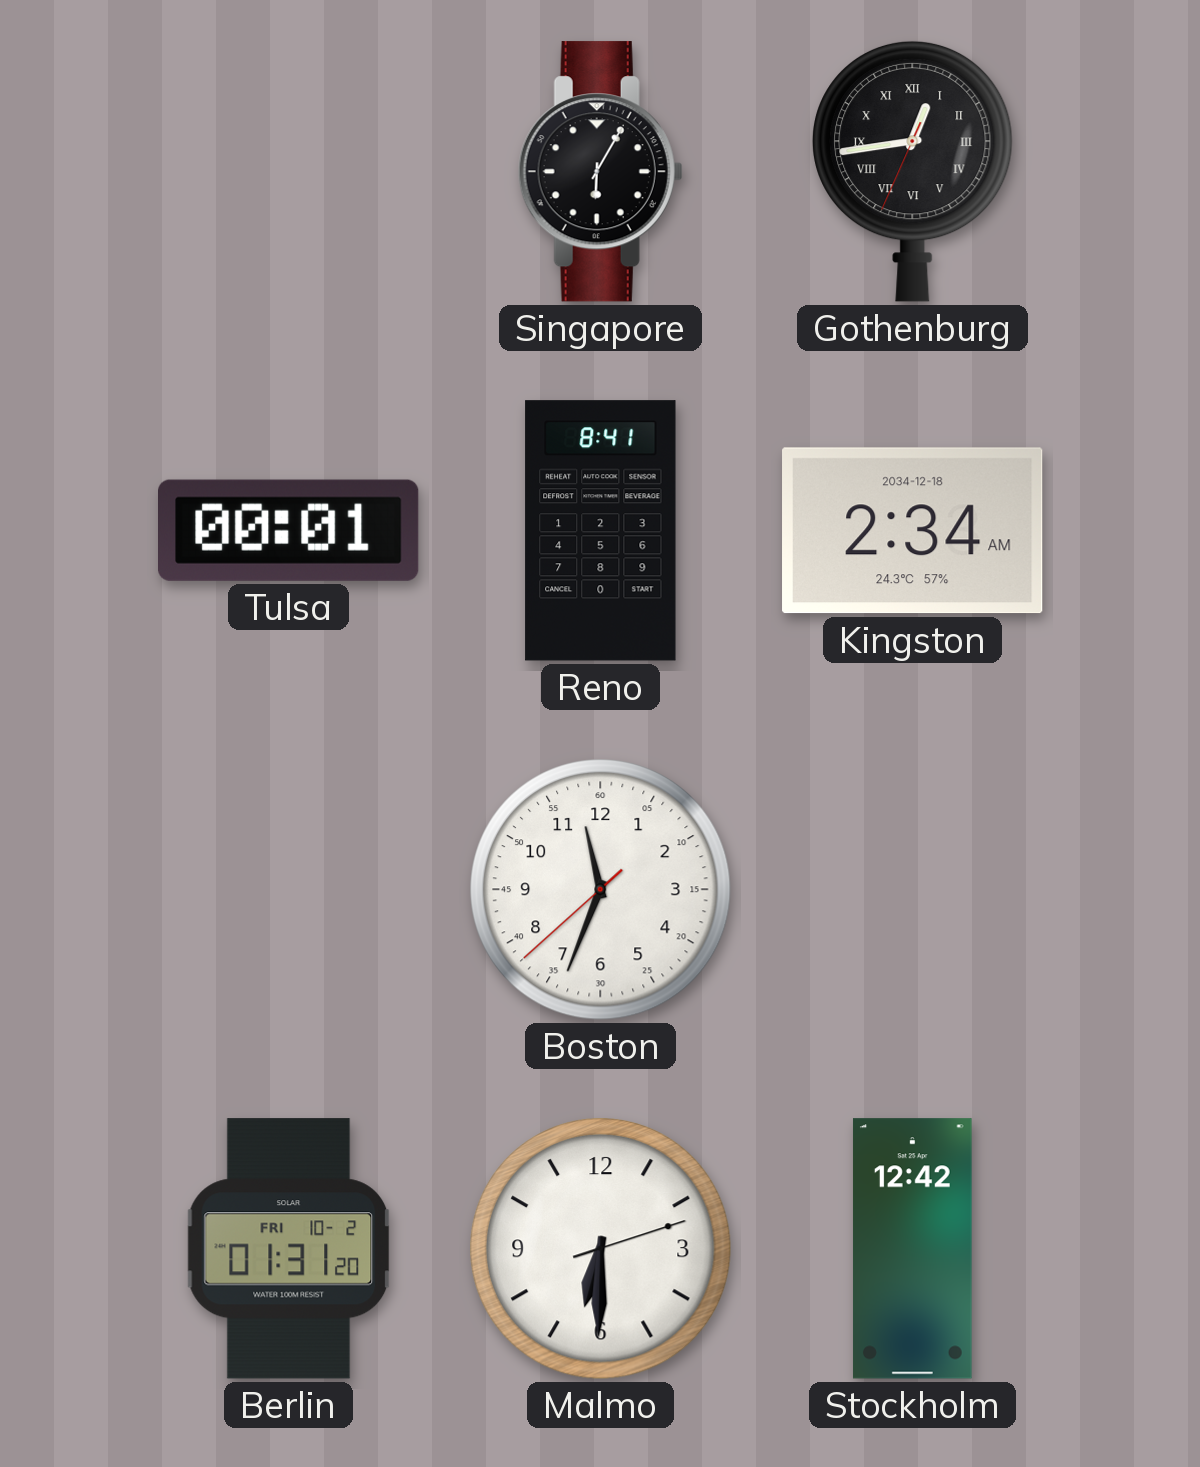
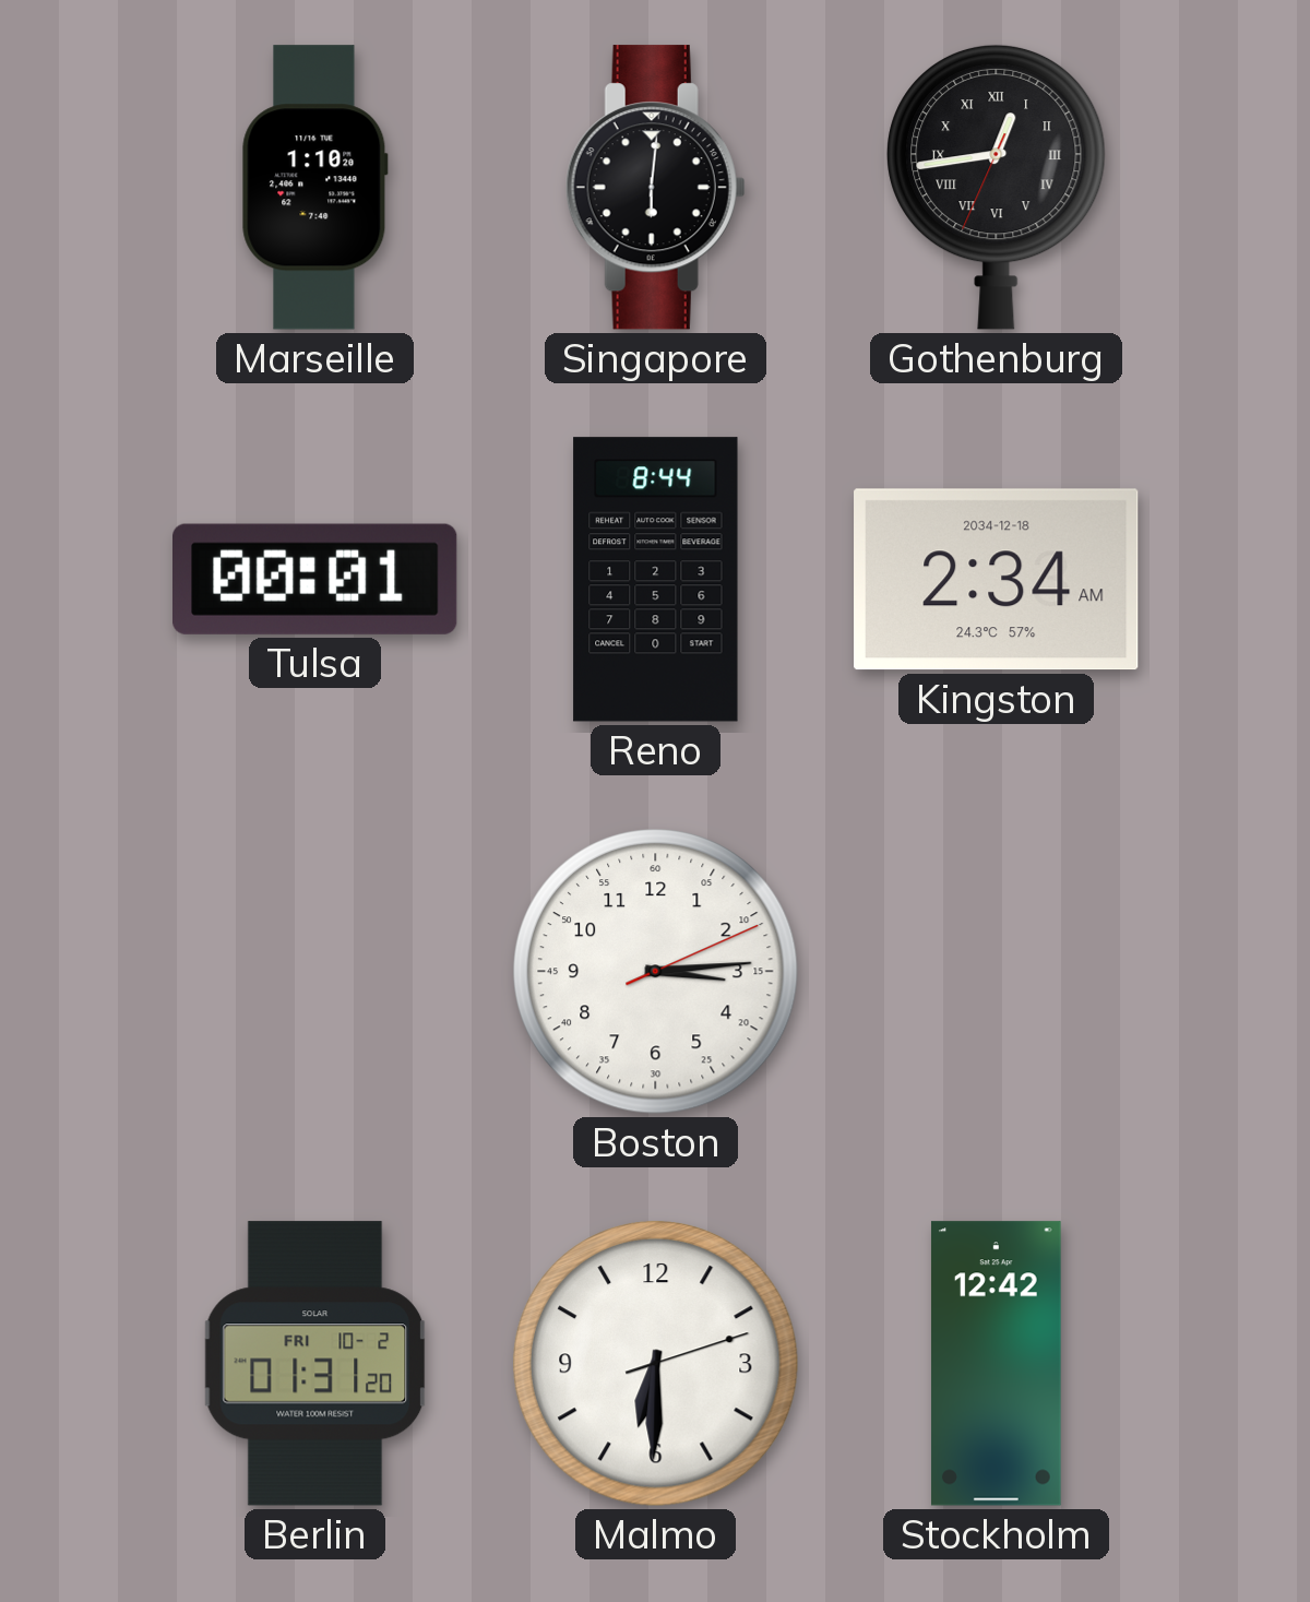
Marseille: none -> 1:10
Singapore: 6:05 -> 6:01
Reno: 8:41 -> 8:44
Boston: 11:33 -> 3:14
